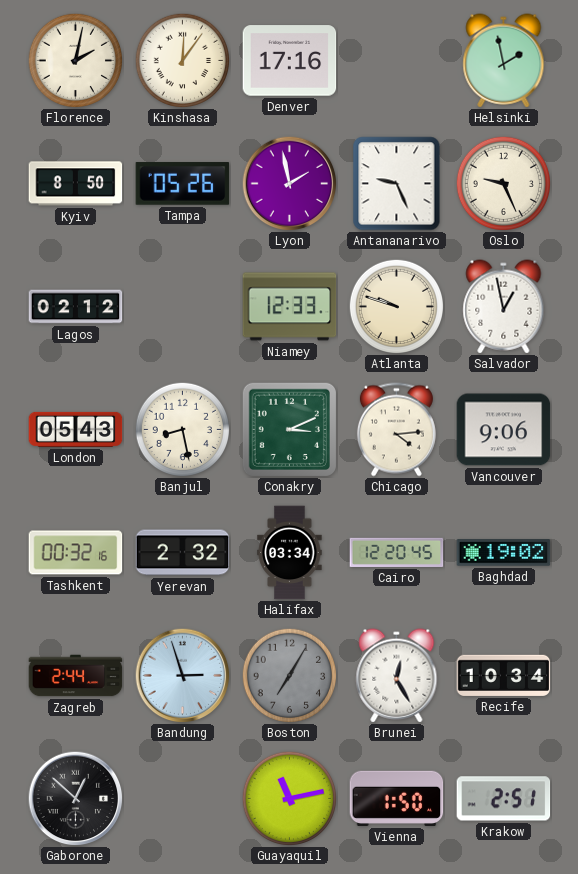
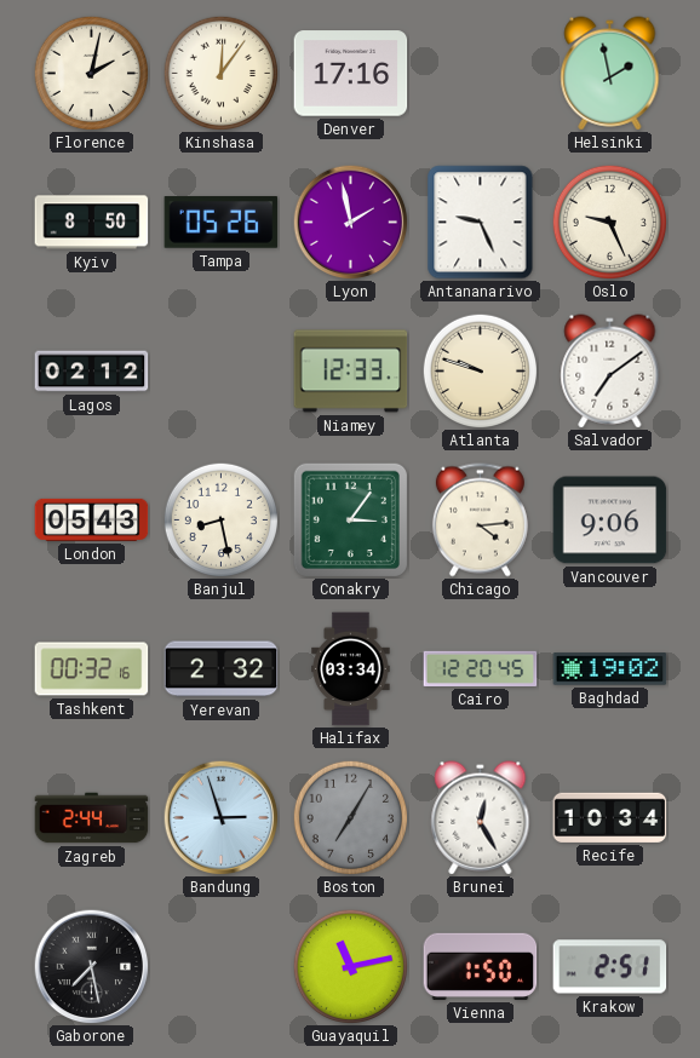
Salvador: 12:58 -> 7:09
Conakry: 3:11 -> 3:06
Gaborone: 12:52 -> 7:28
